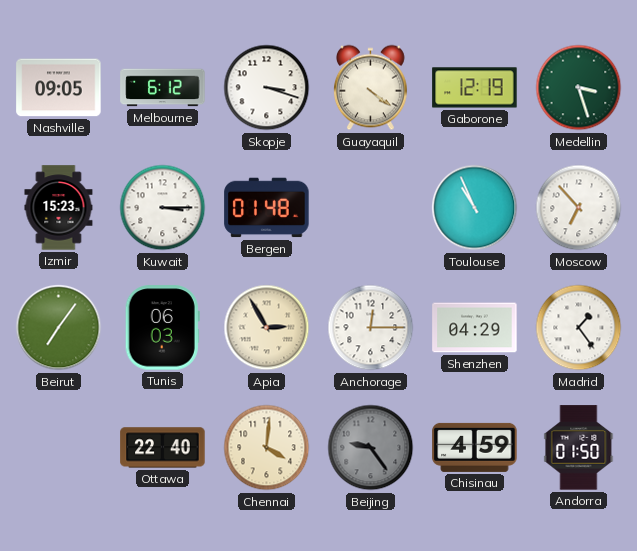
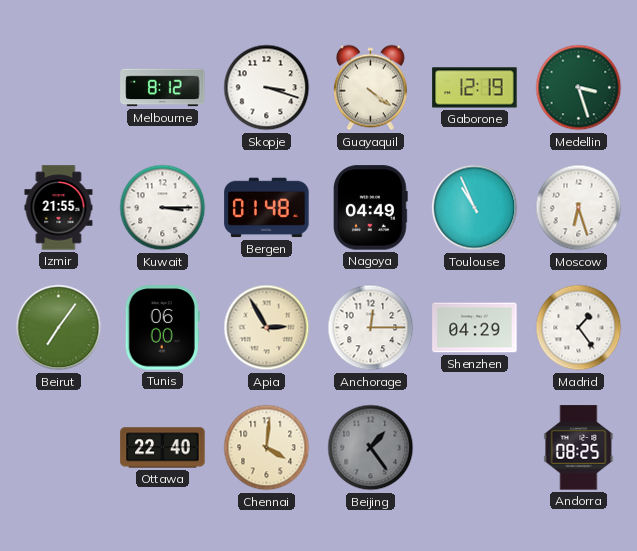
Nashville: 09:05 -> none
Melbourne: 6:12 -> 8:12
Izmir: 15:23 -> 21:55
Nagoya: none -> 04:49
Moscow: 6:53 -> 6:27
Tunis: 06:03 -> 06:00
Beijing: 9:24 -> 1:24
Chisinau: 4:59 -> none
Andorra: 01:50 -> 08:25
